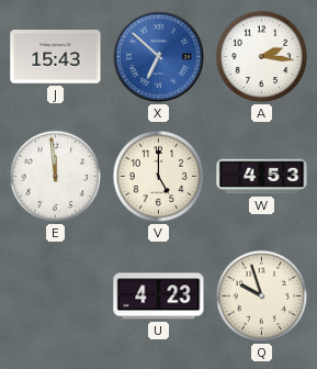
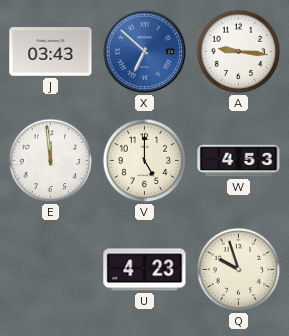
J: 15:43 -> 03:43
A: 2:16 -> 9:16
